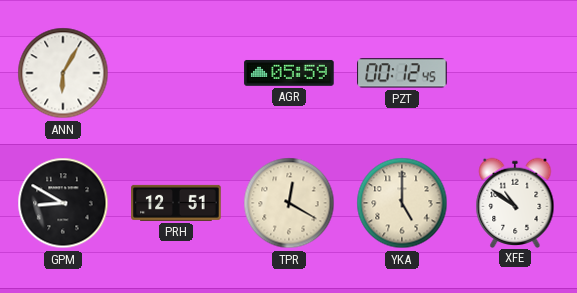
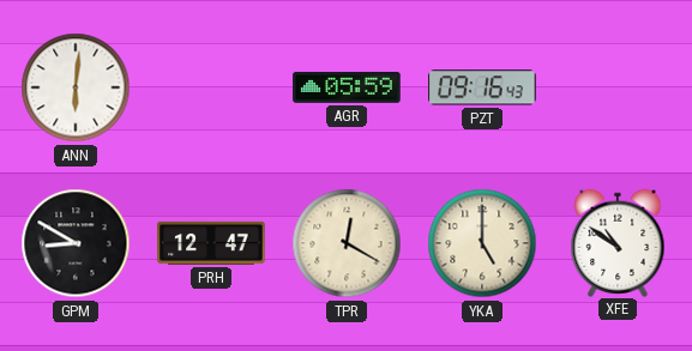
ANN: 6:05 -> 6:01
PZT: 00:12 -> 09:16
PRH: 12:51 -> 12:47
